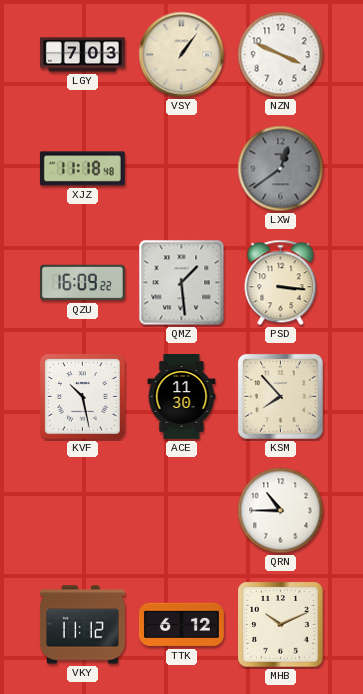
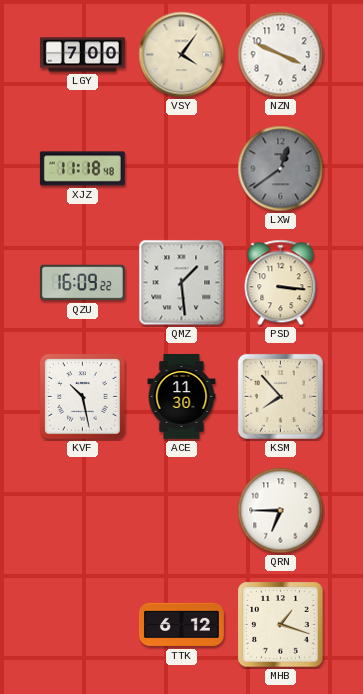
LGY: 7:03 -> 7:00
VSY: 1:06 -> 4:06
QRN: 10:45 -> 6:45
VKY: 11:12 -> none
MHB: 10:11 -> 1:18
